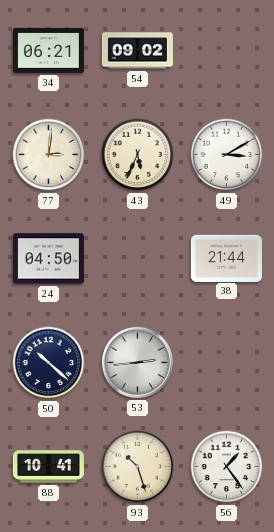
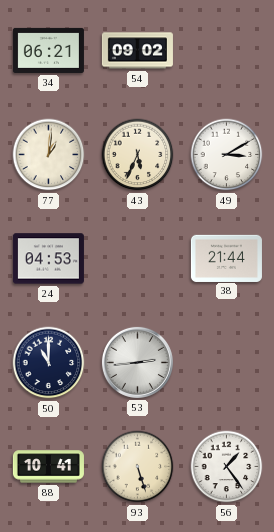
77: 3:01 -> 1:01
24: 04:50 -> 04:53
50: 10:22 -> 11:00
93: 10:27 -> 5:27
